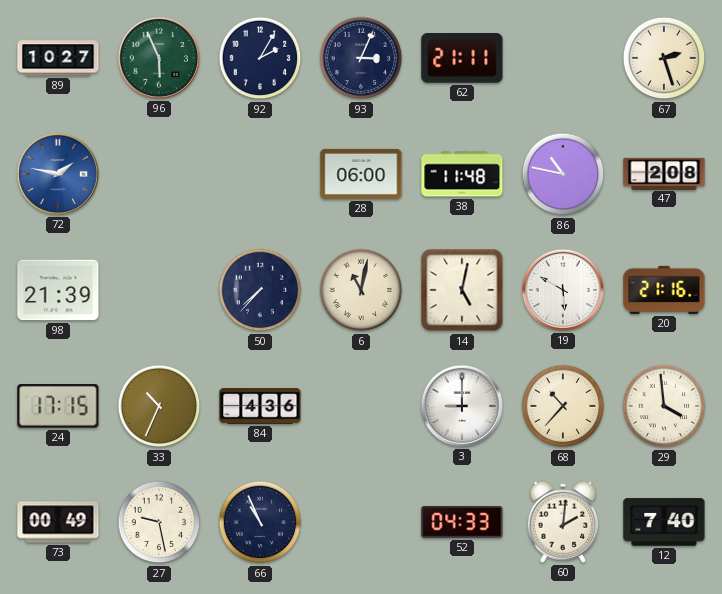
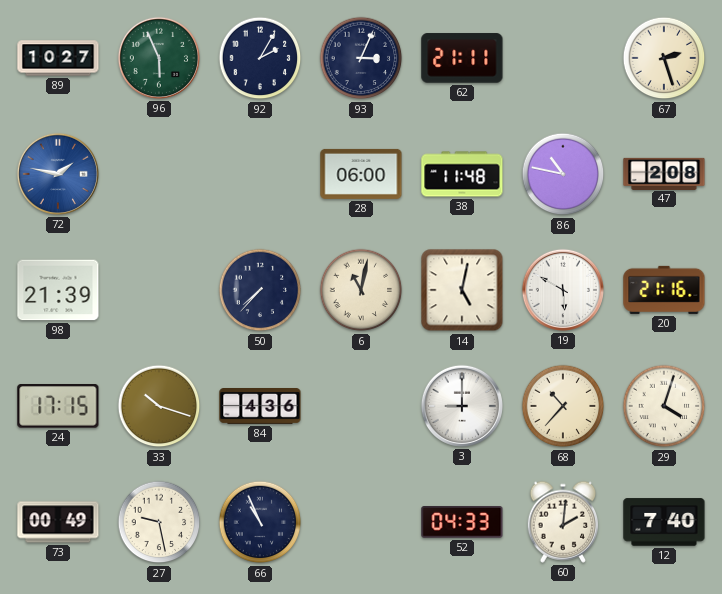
33: 10:34 -> 10:18
29: 3:59 -> 4:03
